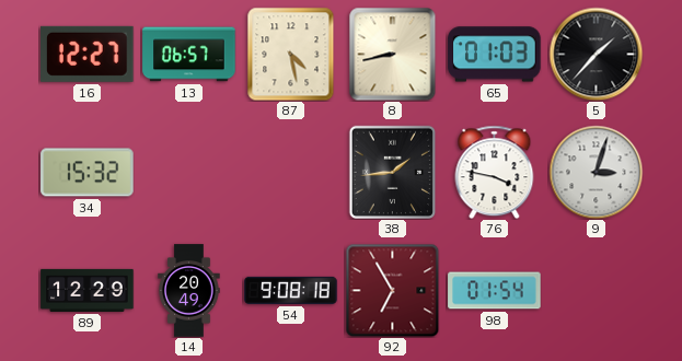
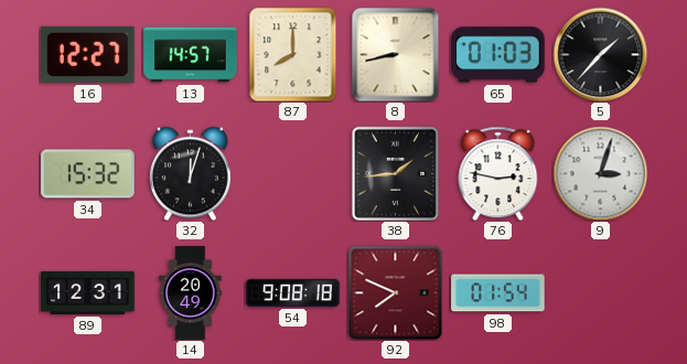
13: 06:57 -> 14:57
87: 4:28 -> 8:00
32: none -> 12:03
76: 3:47 -> 2:47
89: 12:29 -> 12:31
92: 6:55 -> 7:49
